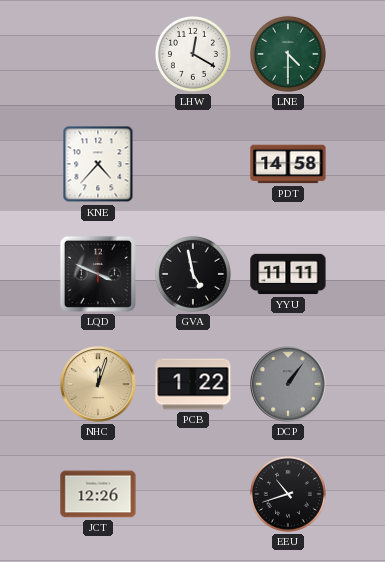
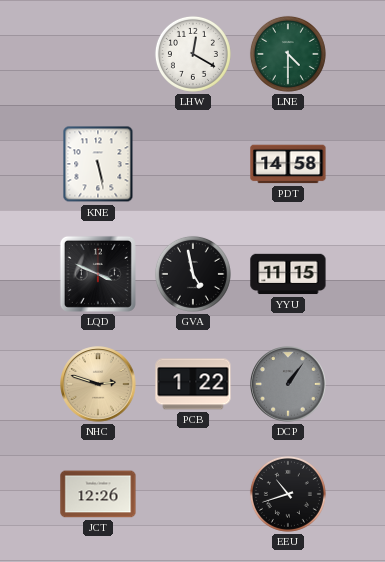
KNE: 4:37 -> 5:28
YYU: 11:11 -> 11:15
NHC: 12:03 -> 2:48
